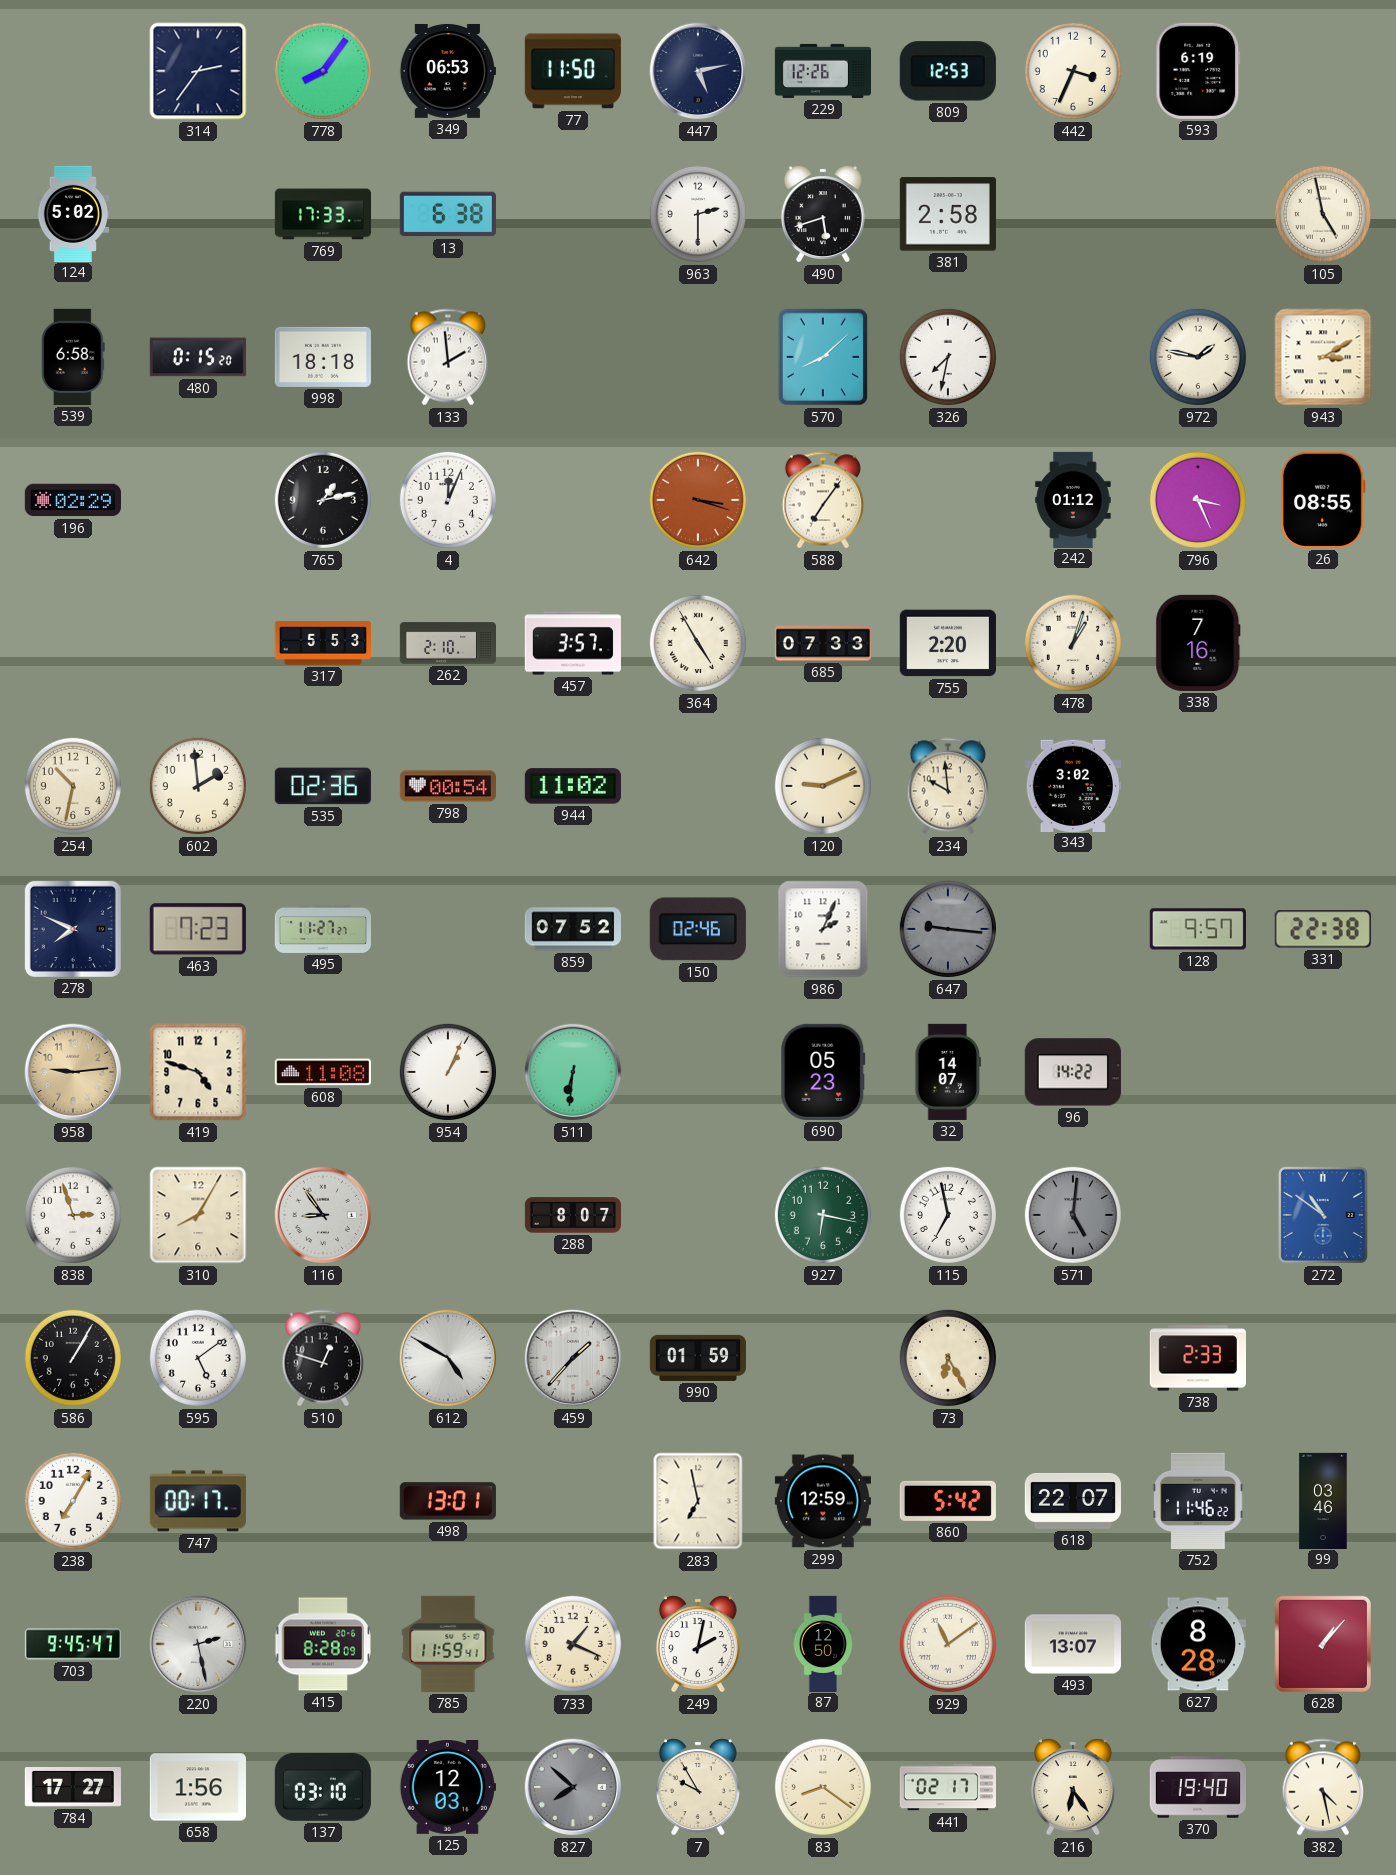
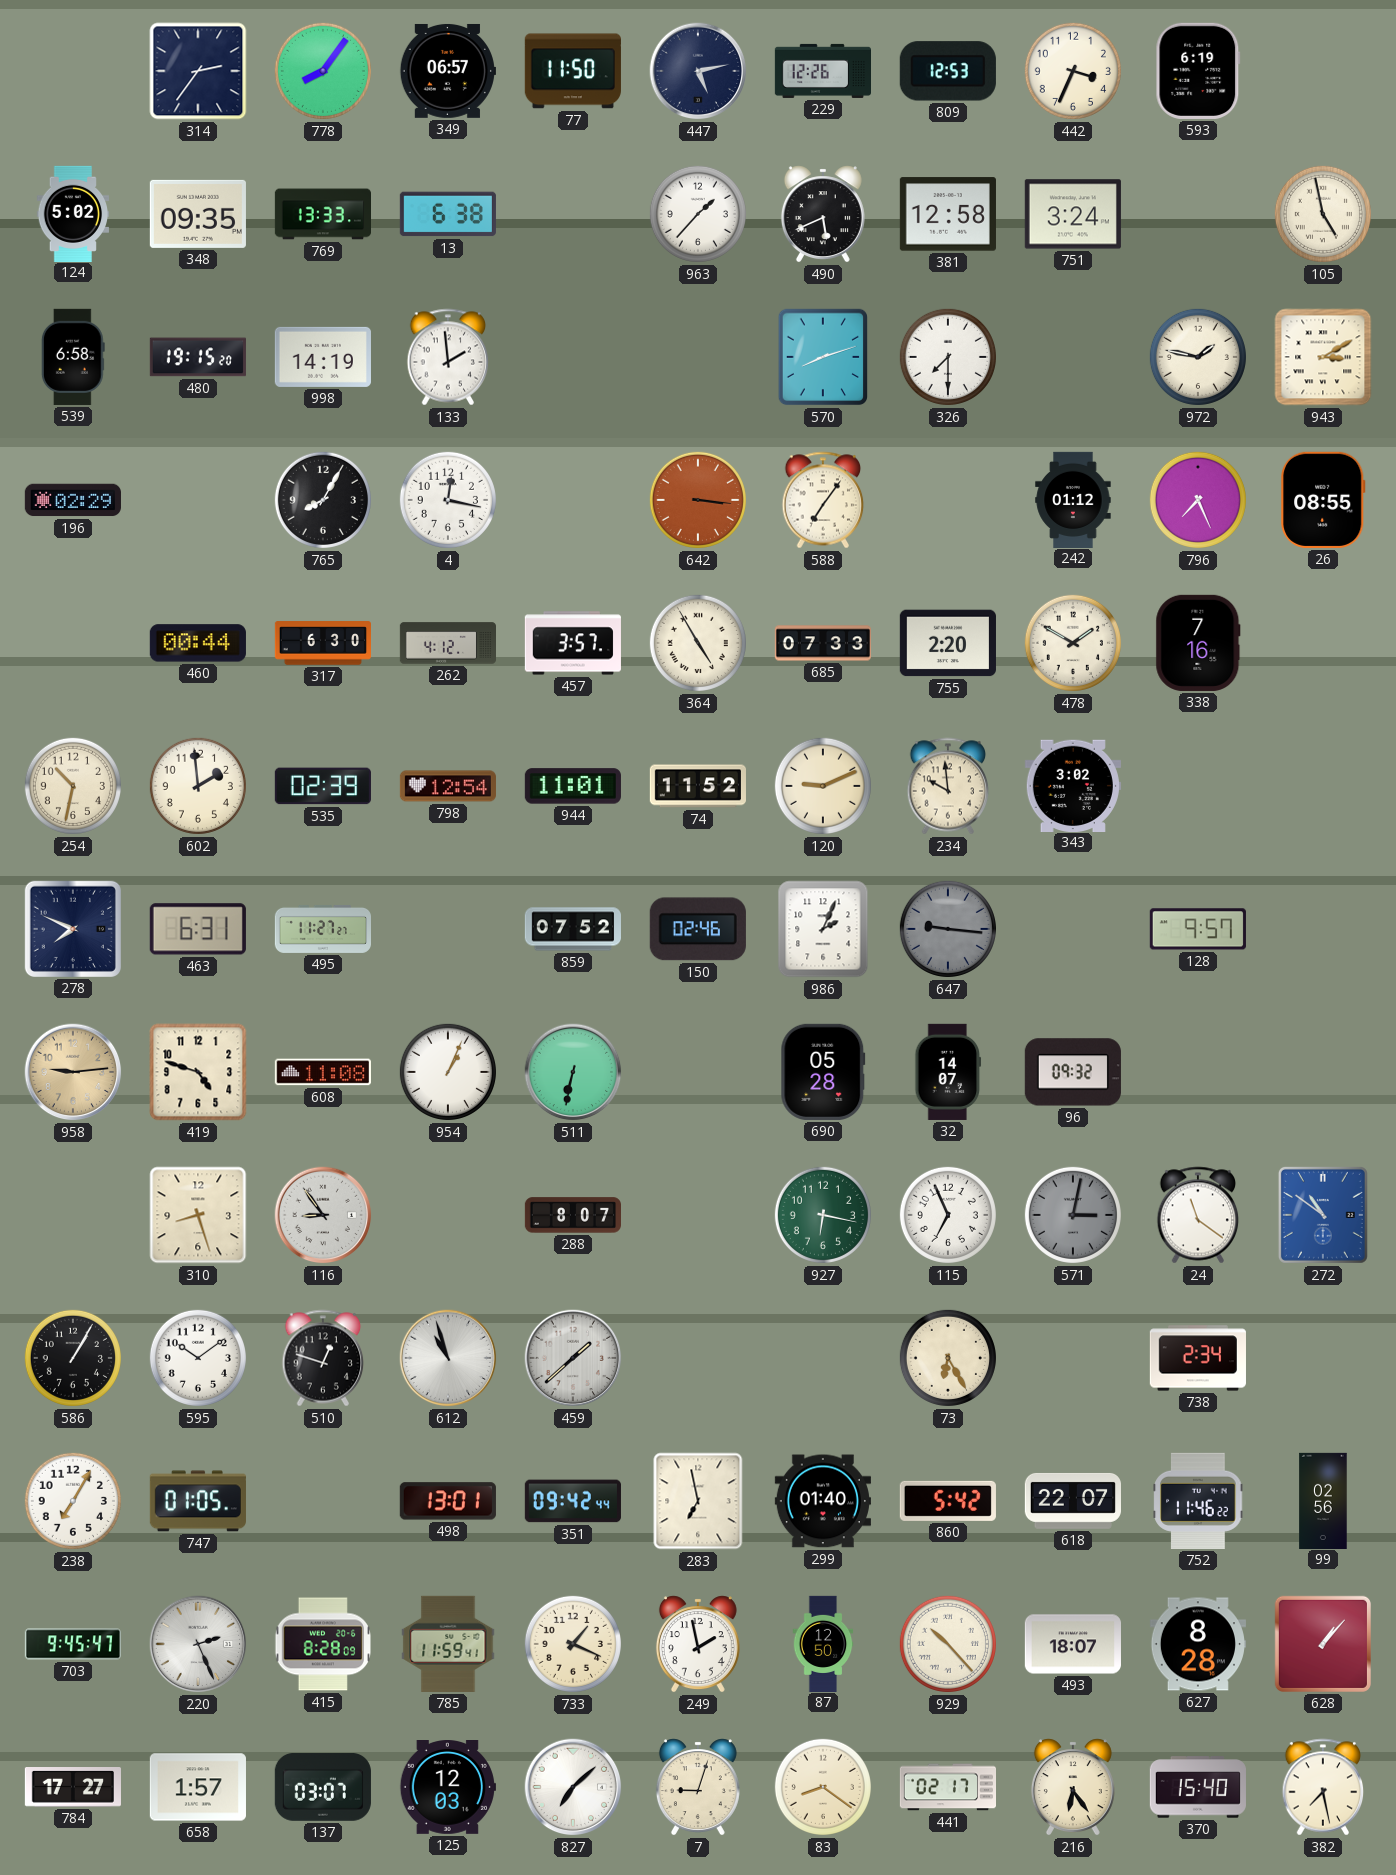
349: 06:53 -> 06:57
348: none -> 09:35
769: 17:33 -> 13:33
963: 2:30 -> 1:37
490: 5:42 -> 5:41
381: 2:58 -> 12:58
751: none -> 3:24
480: 0:15 -> 19:15
998: 18:18 -> 14:19
570: 8:08 -> 8:12
326: 7:32 -> 7:30
765: 1:13 -> 8:05
4: 12:04 -> 12:17
642: 3:18 -> 3:16
796: 3:26 -> 7:26
460: none -> 00:44
317: 5:53 -> 6:30
262: 2:10 -> 4:12
478: 1:03 -> 1:50
535: 02:36 -> 02:39
798: 00:54 -> 12:54
944: 11:02 -> 11:01
74: none -> 11:52
463: 7:23 -> 6:31
331: 22:38 -> none
511: 6:31 -> 6:32
690: 05:23 -> 05:28
96: 14:22 -> 09:32
838: 2:57 -> none
310: 8:05 -> 8:27
115: 6:58 -> 6:56
571: 5:01 -> 3:02
24: none -> 11:21
595: 5:09 -> 10:09
612: 4:50 -> 10:57
459: 1:37 -> 1:38
990: 01:59 -> none
738: 2:33 -> 2:34
747: 00:17 -> 01:05
351: none -> 09:42
299: 12:59 -> 01:40
99: 03:46 -> 02:56
220: 2:28 -> 2:26
249: 2:02 -> 1:58
929: 11:09 -> 10:23
493: 13:07 -> 18:07
658: 1:56 -> 1:57
137: 03:10 -> 03:07
827: 7:52 -> 7:08
827 dial: grey -> white
7: 9:55 -> 9:03
370: 19:40 -> 15:40
382: 4:28 -> 7:28
